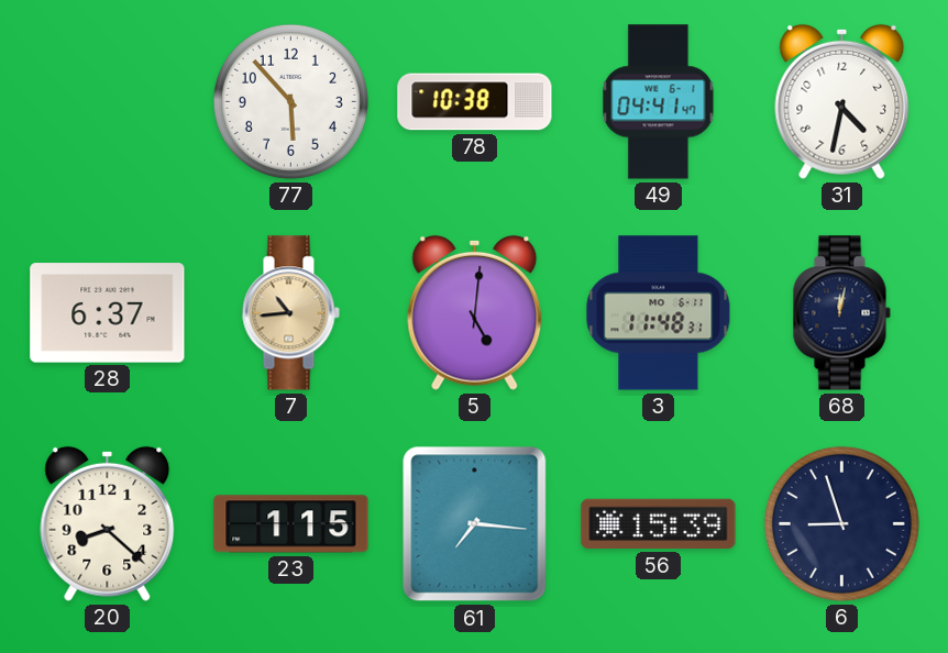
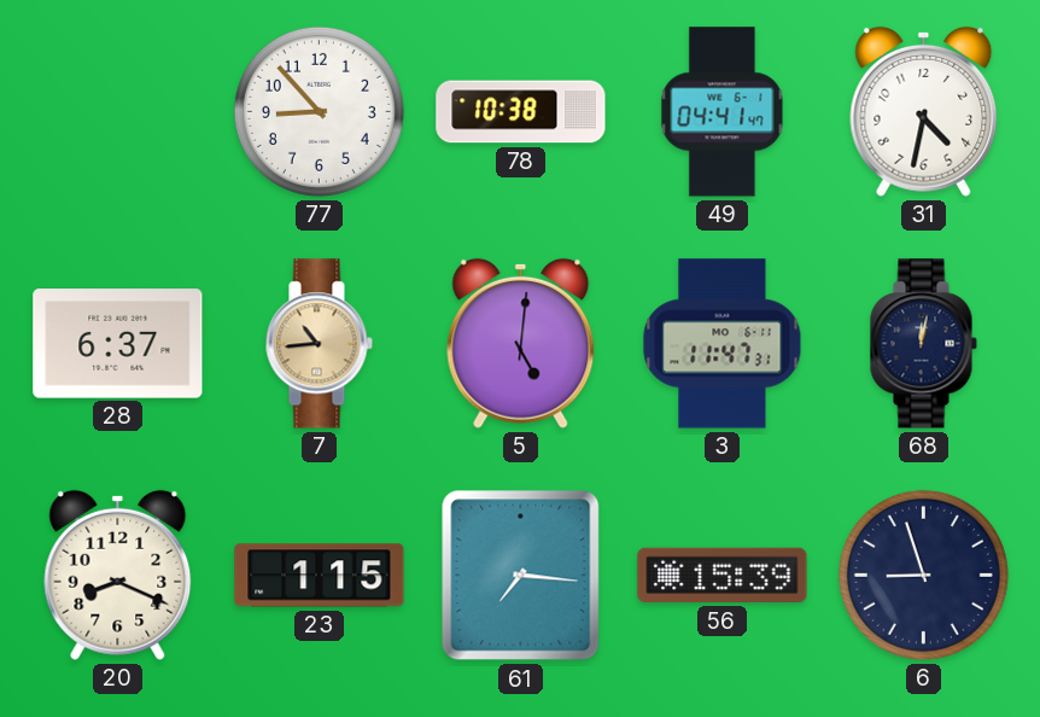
77: 5:53 -> 8:53
3: 11:48 -> 11:47
20: 8:22 -> 8:19
